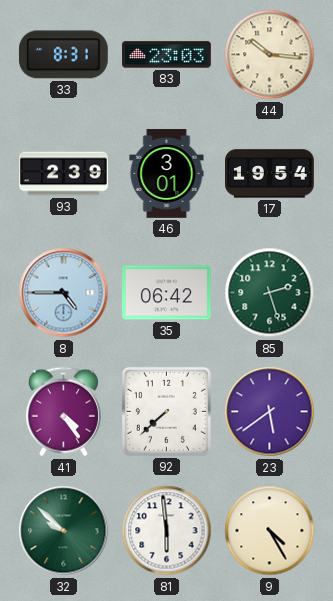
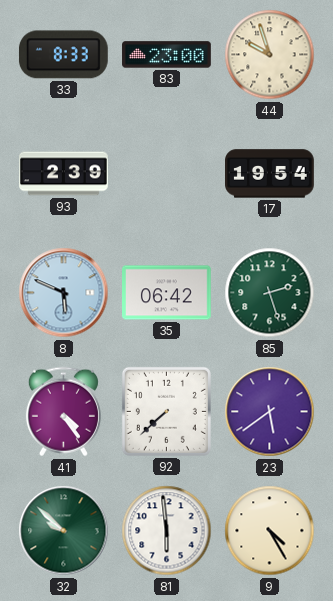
33: 8:31 -> 8:33
83: 23:03 -> 23:00
44: 10:16 -> 9:57
46: 3:01 -> none
8: 4:45 -> 5:49
